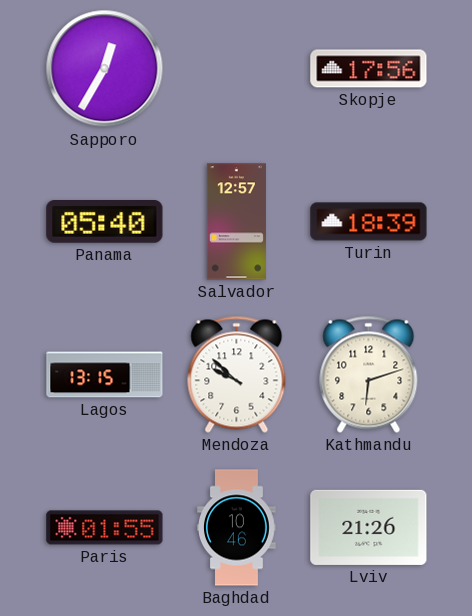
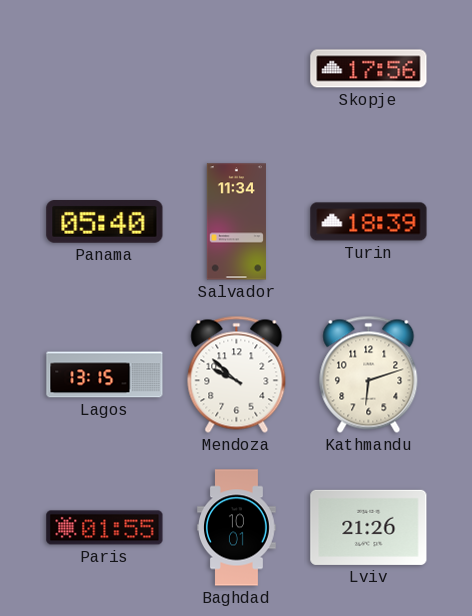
Sapporo: 12:35 -> none
Salvador: 12:57 -> 11:34
Baghdad: 10:46 -> 10:01
